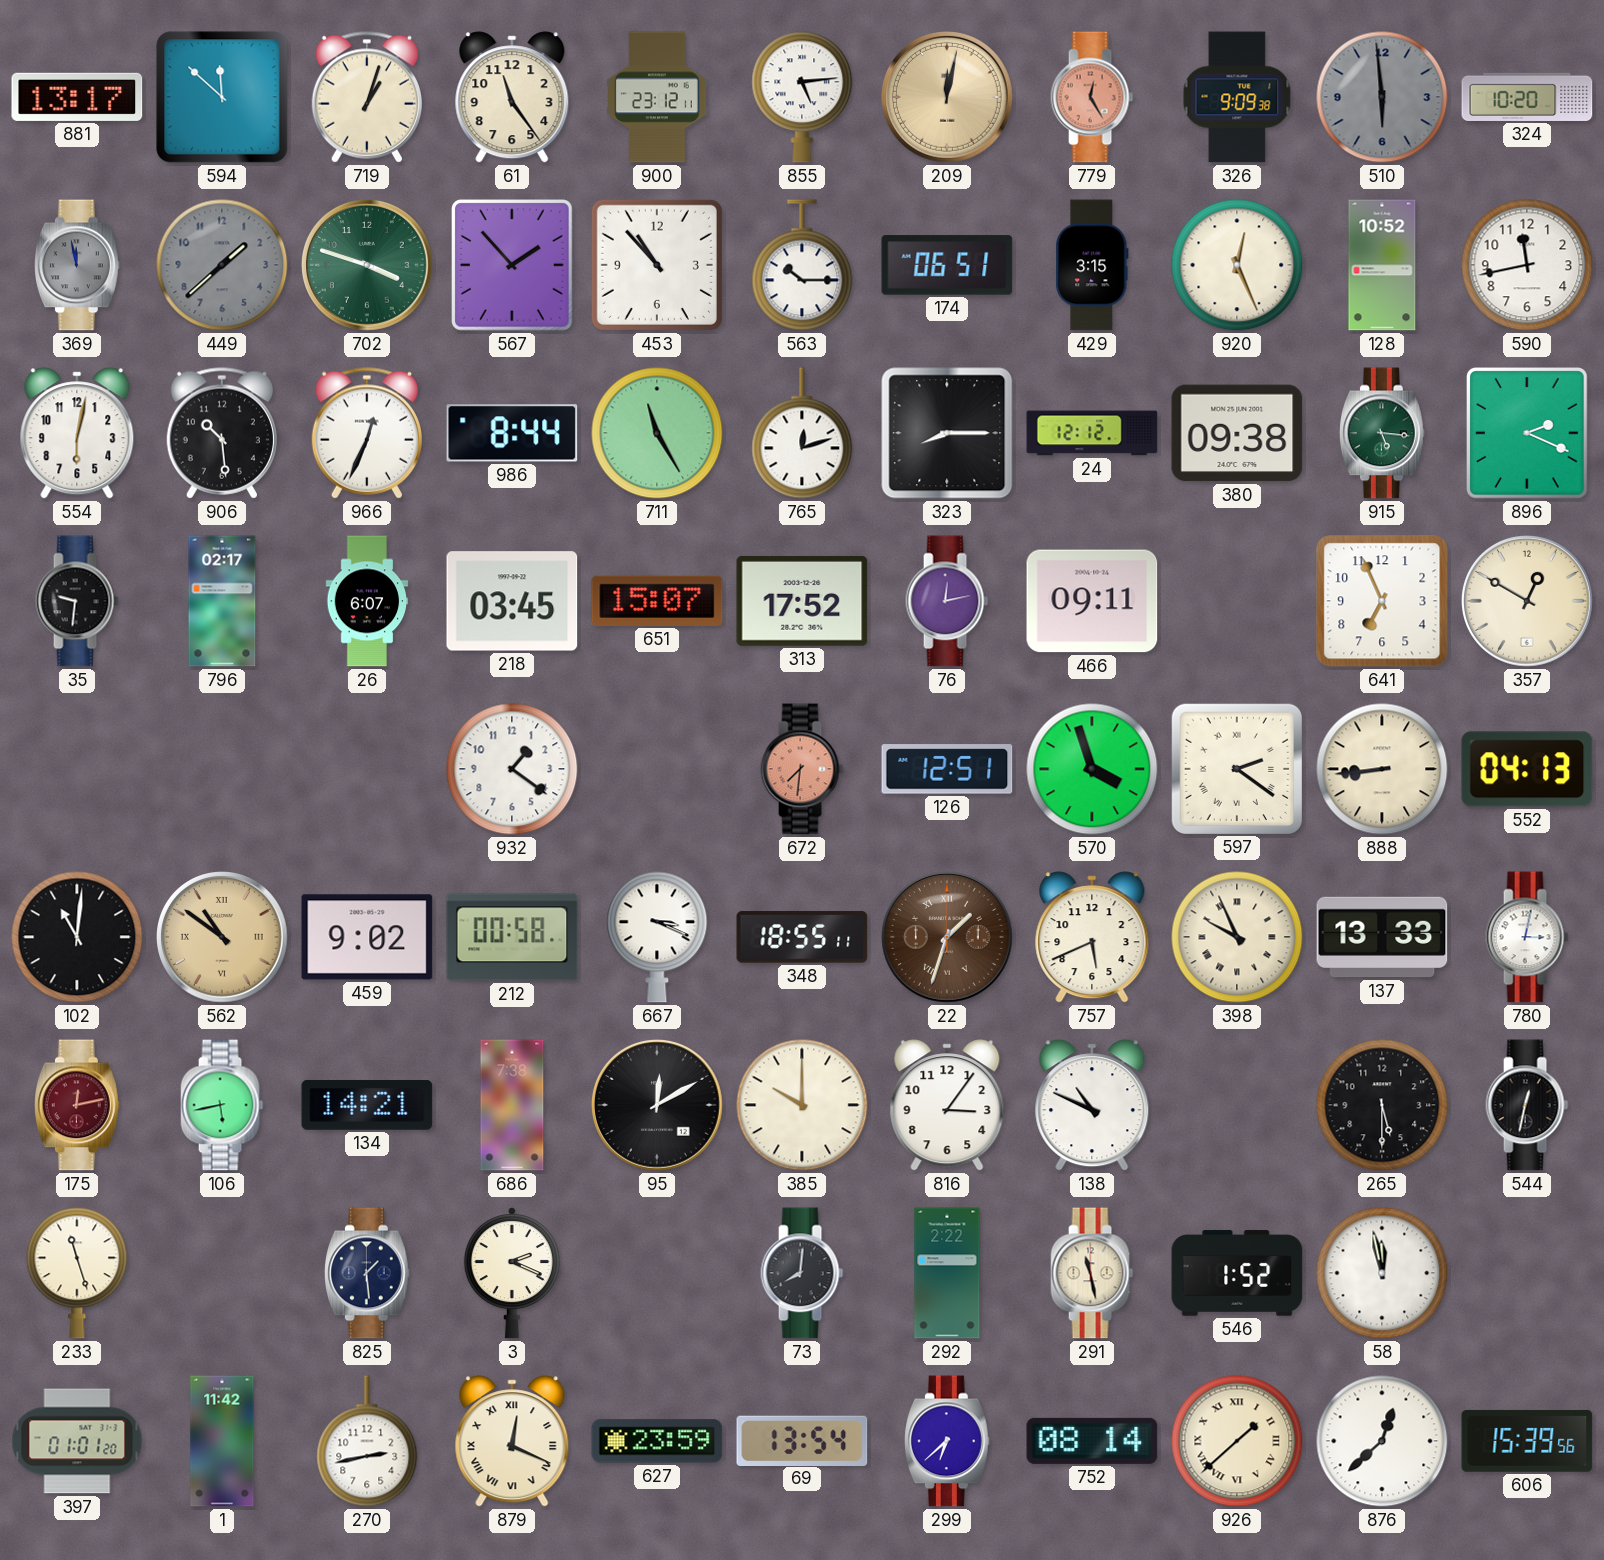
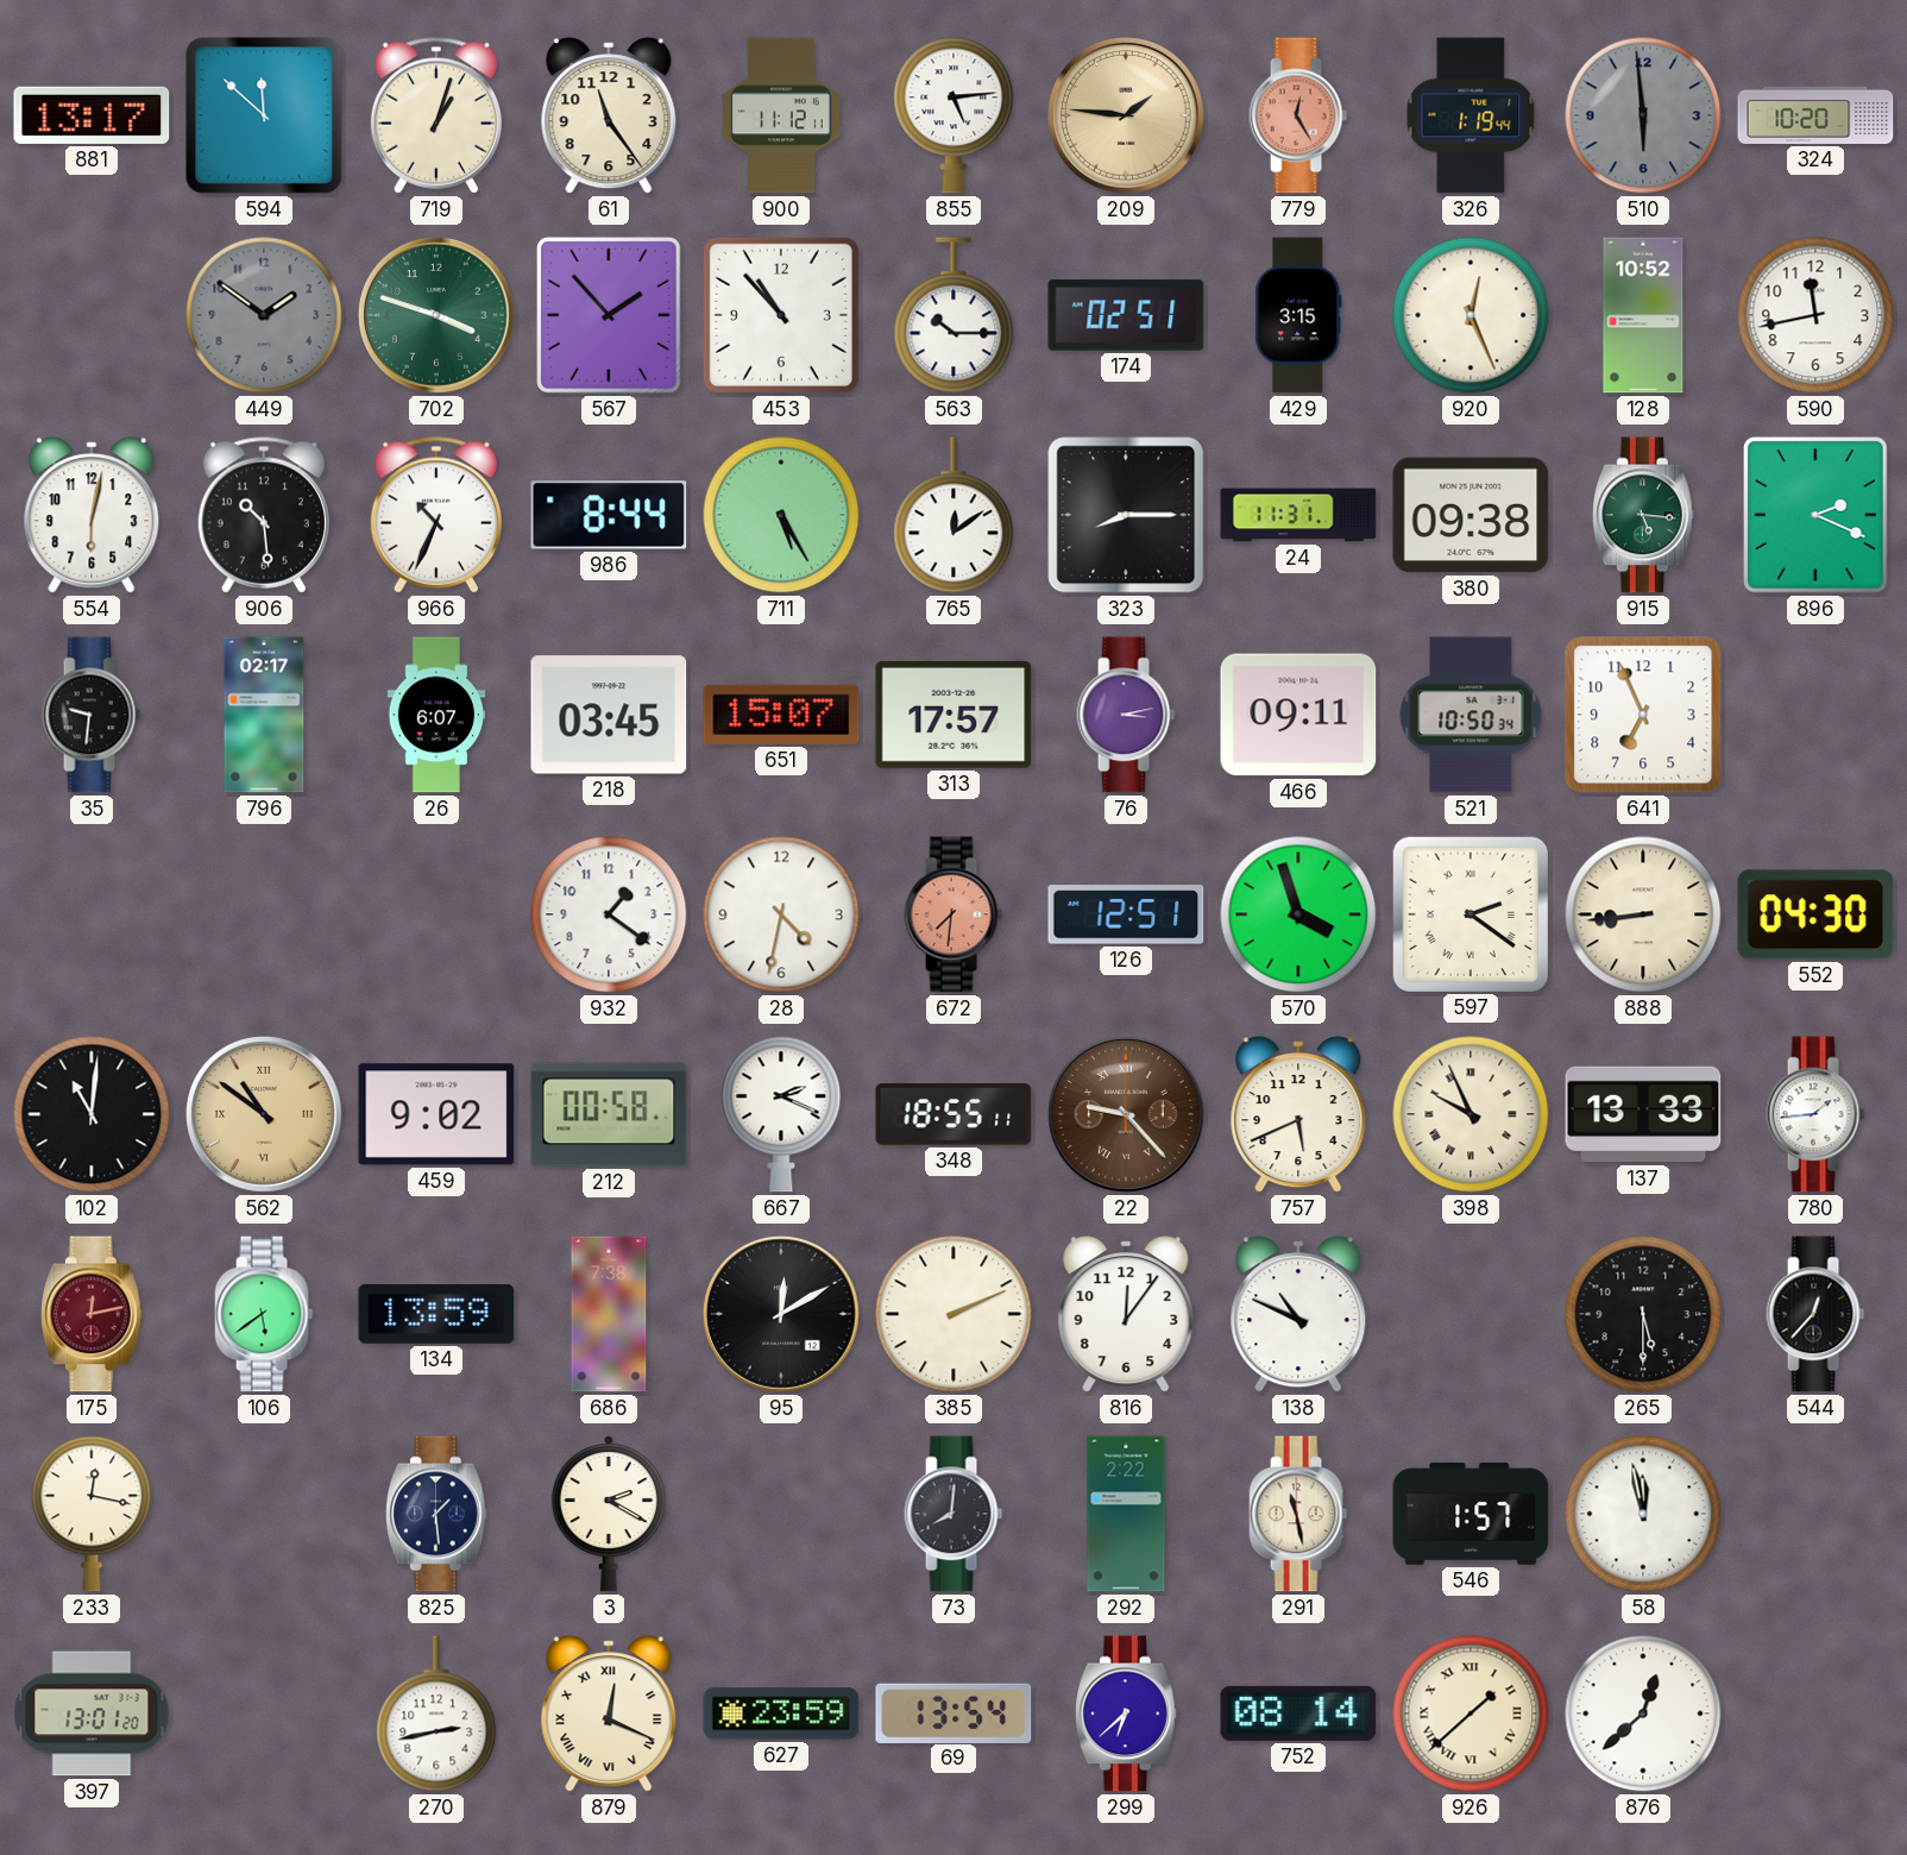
900: 23:12 -> 11:12
209: 12:02 -> 1:46
326: 9:09 -> 1:19
369: 11:58 -> none
449: 1:38 -> 1:51
174: 06:51 -> 02:51
966: 12:34 -> 10:34
711: 11:25 -> 5:25
765: 12:12 -> 12:09
24: 12:12 -> 11:31
313: 17:52 -> 17:57
76: 12:13 -> 3:13
521: none -> 10:50
357: 12:50 -> none
28: none -> 4:32
552: 04:13 -> 04:30
667: 3:19 -> 2:19
22: 1:33 -> 9:23
780: 3:02 -> 1:44
106: 5:43 -> 5:39
134: 14:21 -> 13:59
385: 10:00 -> 2:11
816: 3:06 -> 12:06
544: 12:32 -> 12:37
233: 11:27 -> 12:17
3: 2:19 -> 2:20
546: 1:52 -> 1:57
397: 01:01 -> 13:01
1: 11:42 -> none
606: 15:39 -> none
